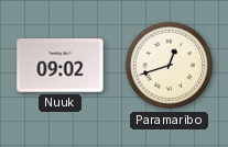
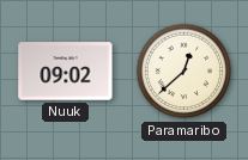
Paramaribo: 12:42 -> 12:38
